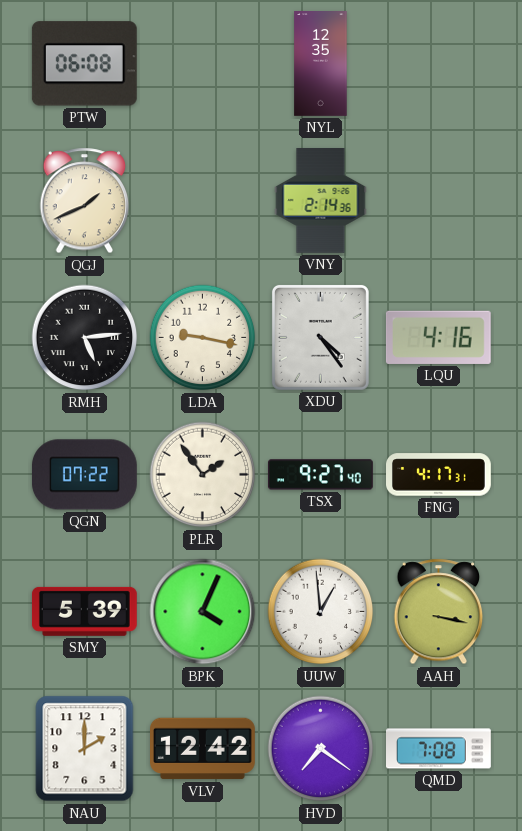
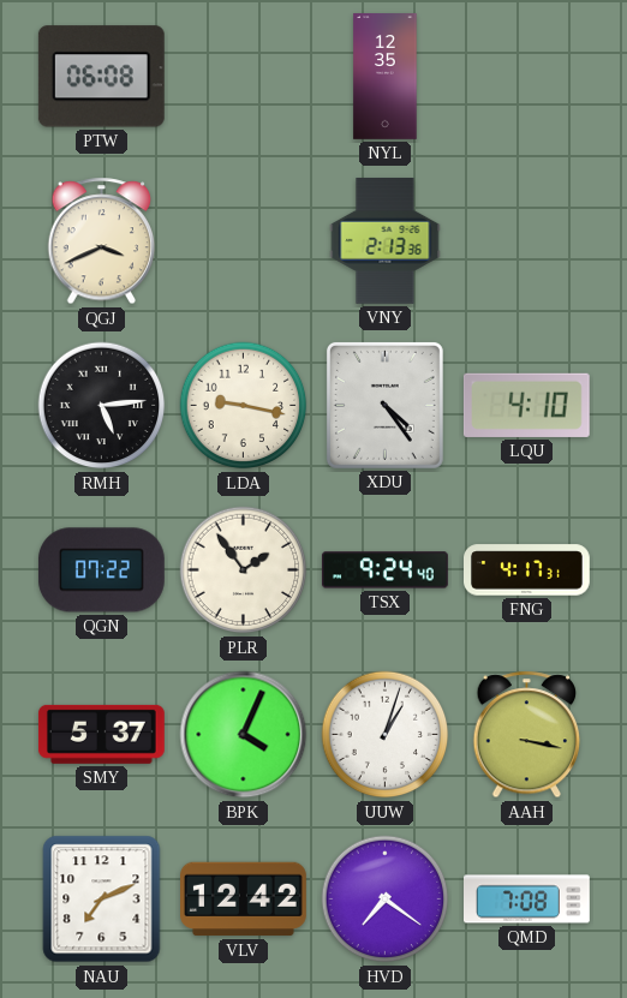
QGJ: 1:41 -> 3:41
VNY: 2:14 -> 2:13
LQU: 4:16 -> 4:10
TSX: 9:27 -> 9:24
SMY: 5:39 -> 5:37
UUW: 12:59 -> 1:03
NAU: 2:00 -> 7:11
